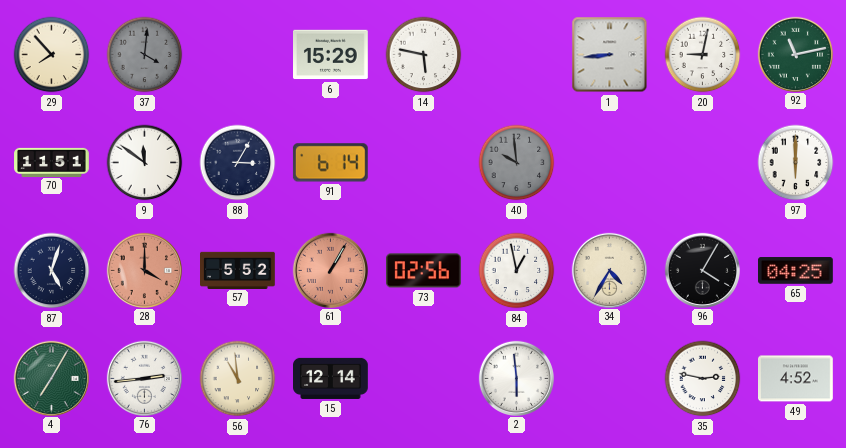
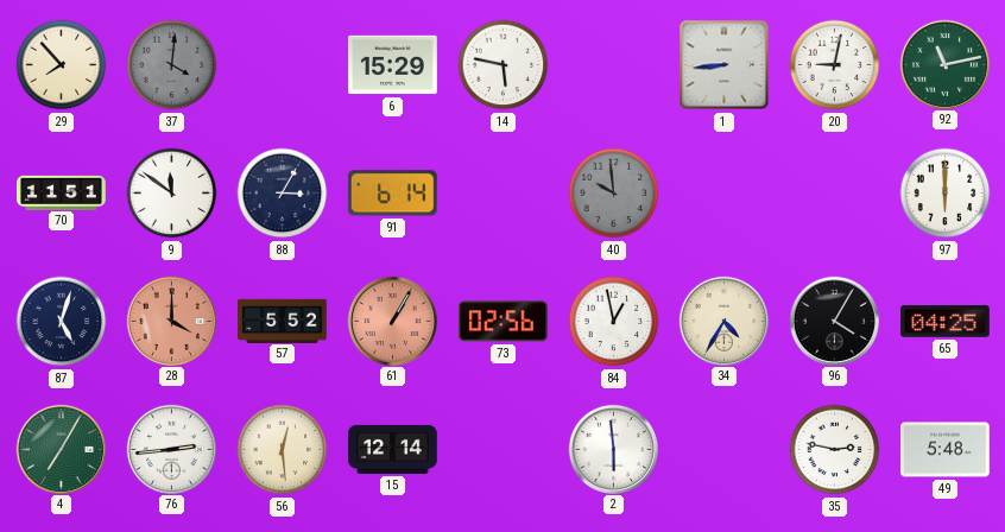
56: 10:59 -> 12:29
49: 4:52 -> 5:48
